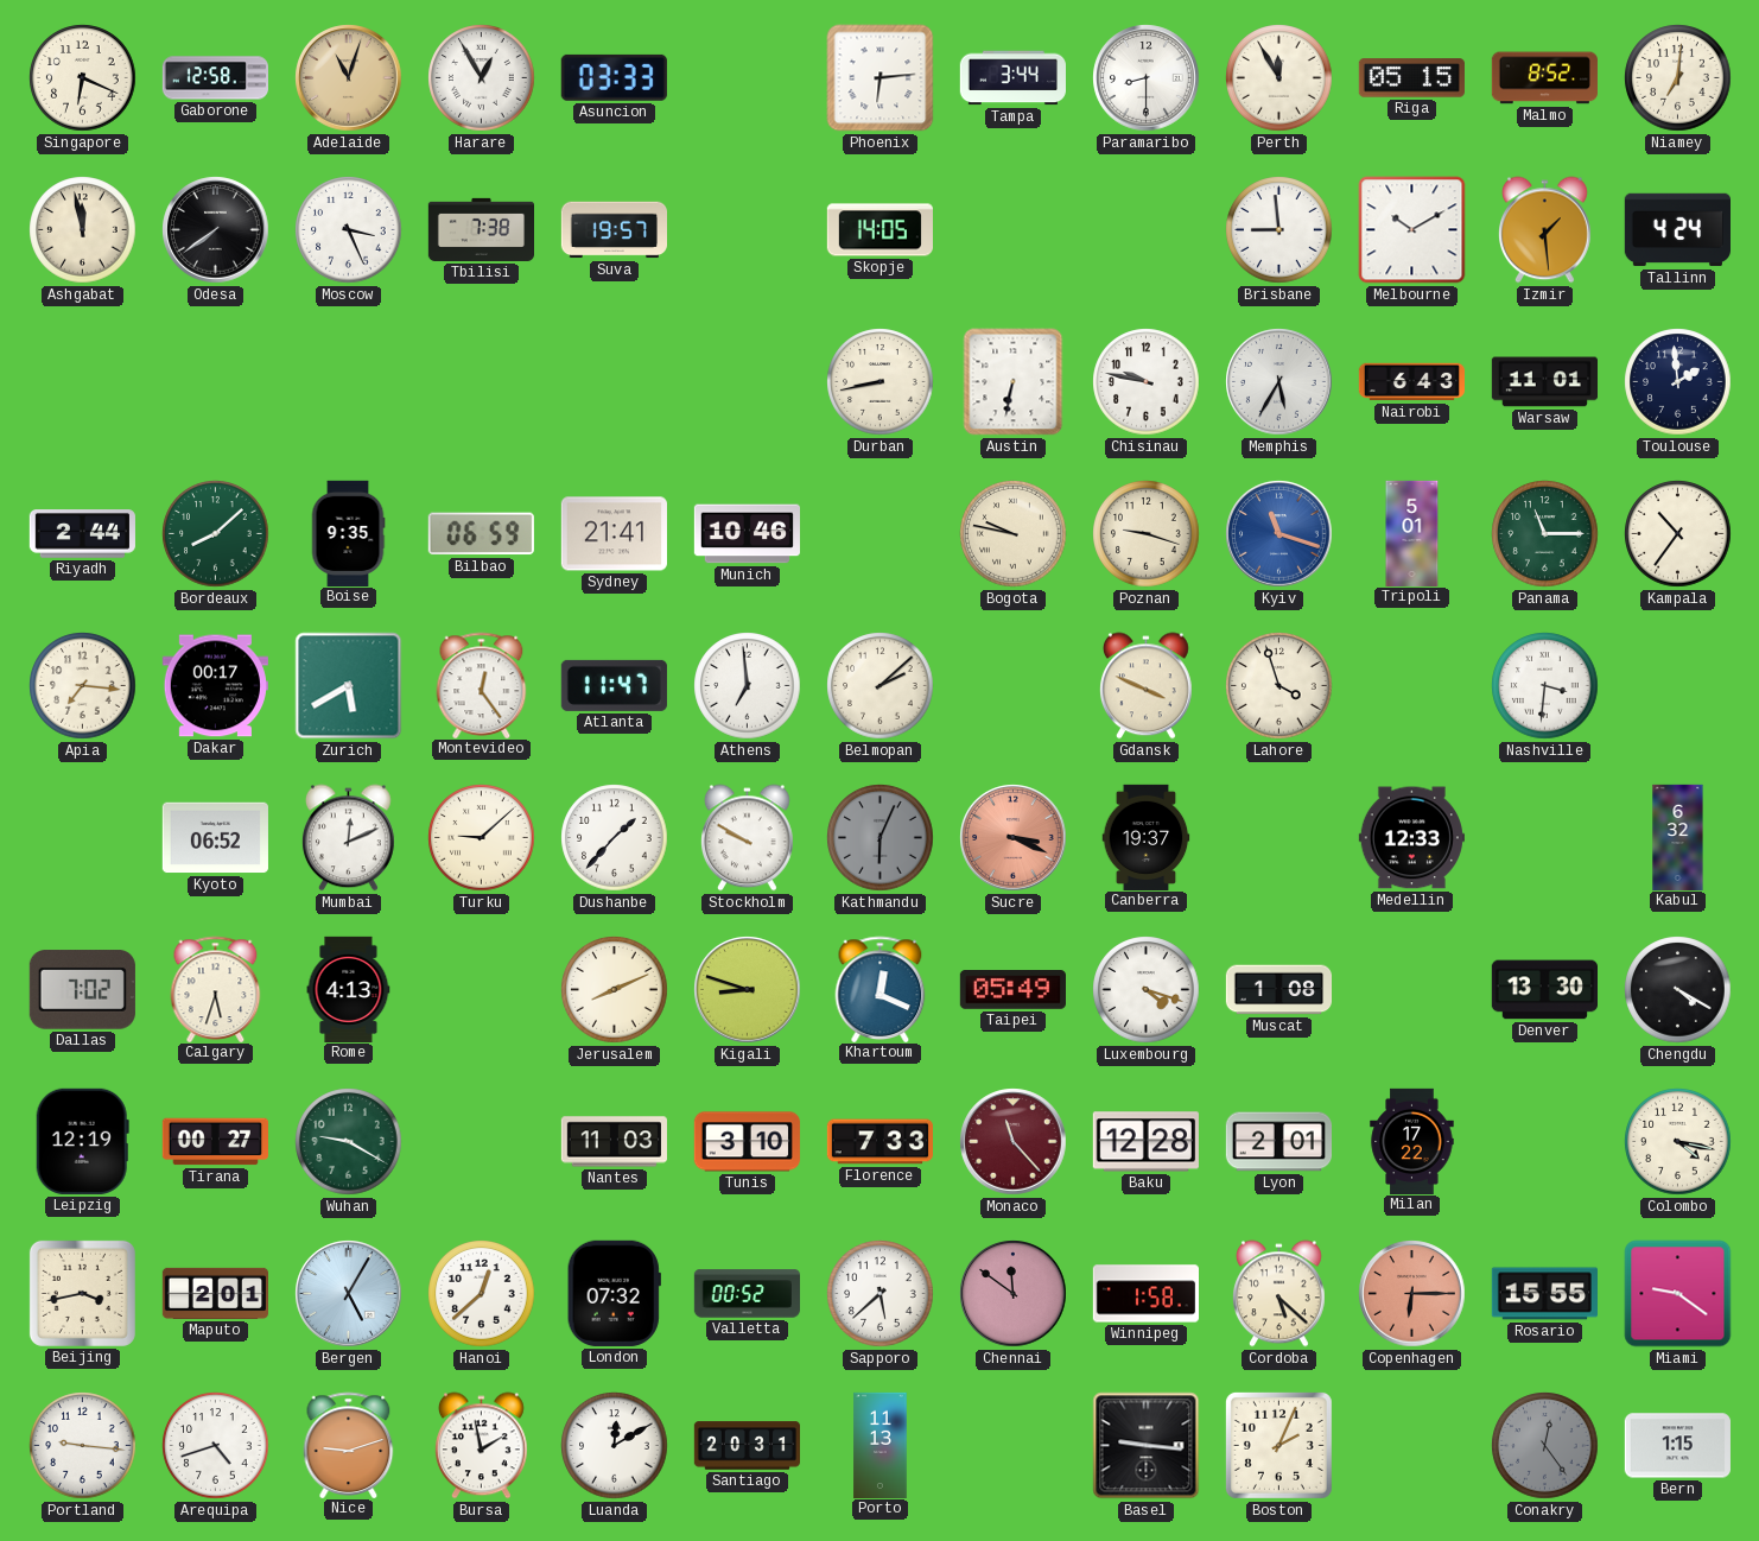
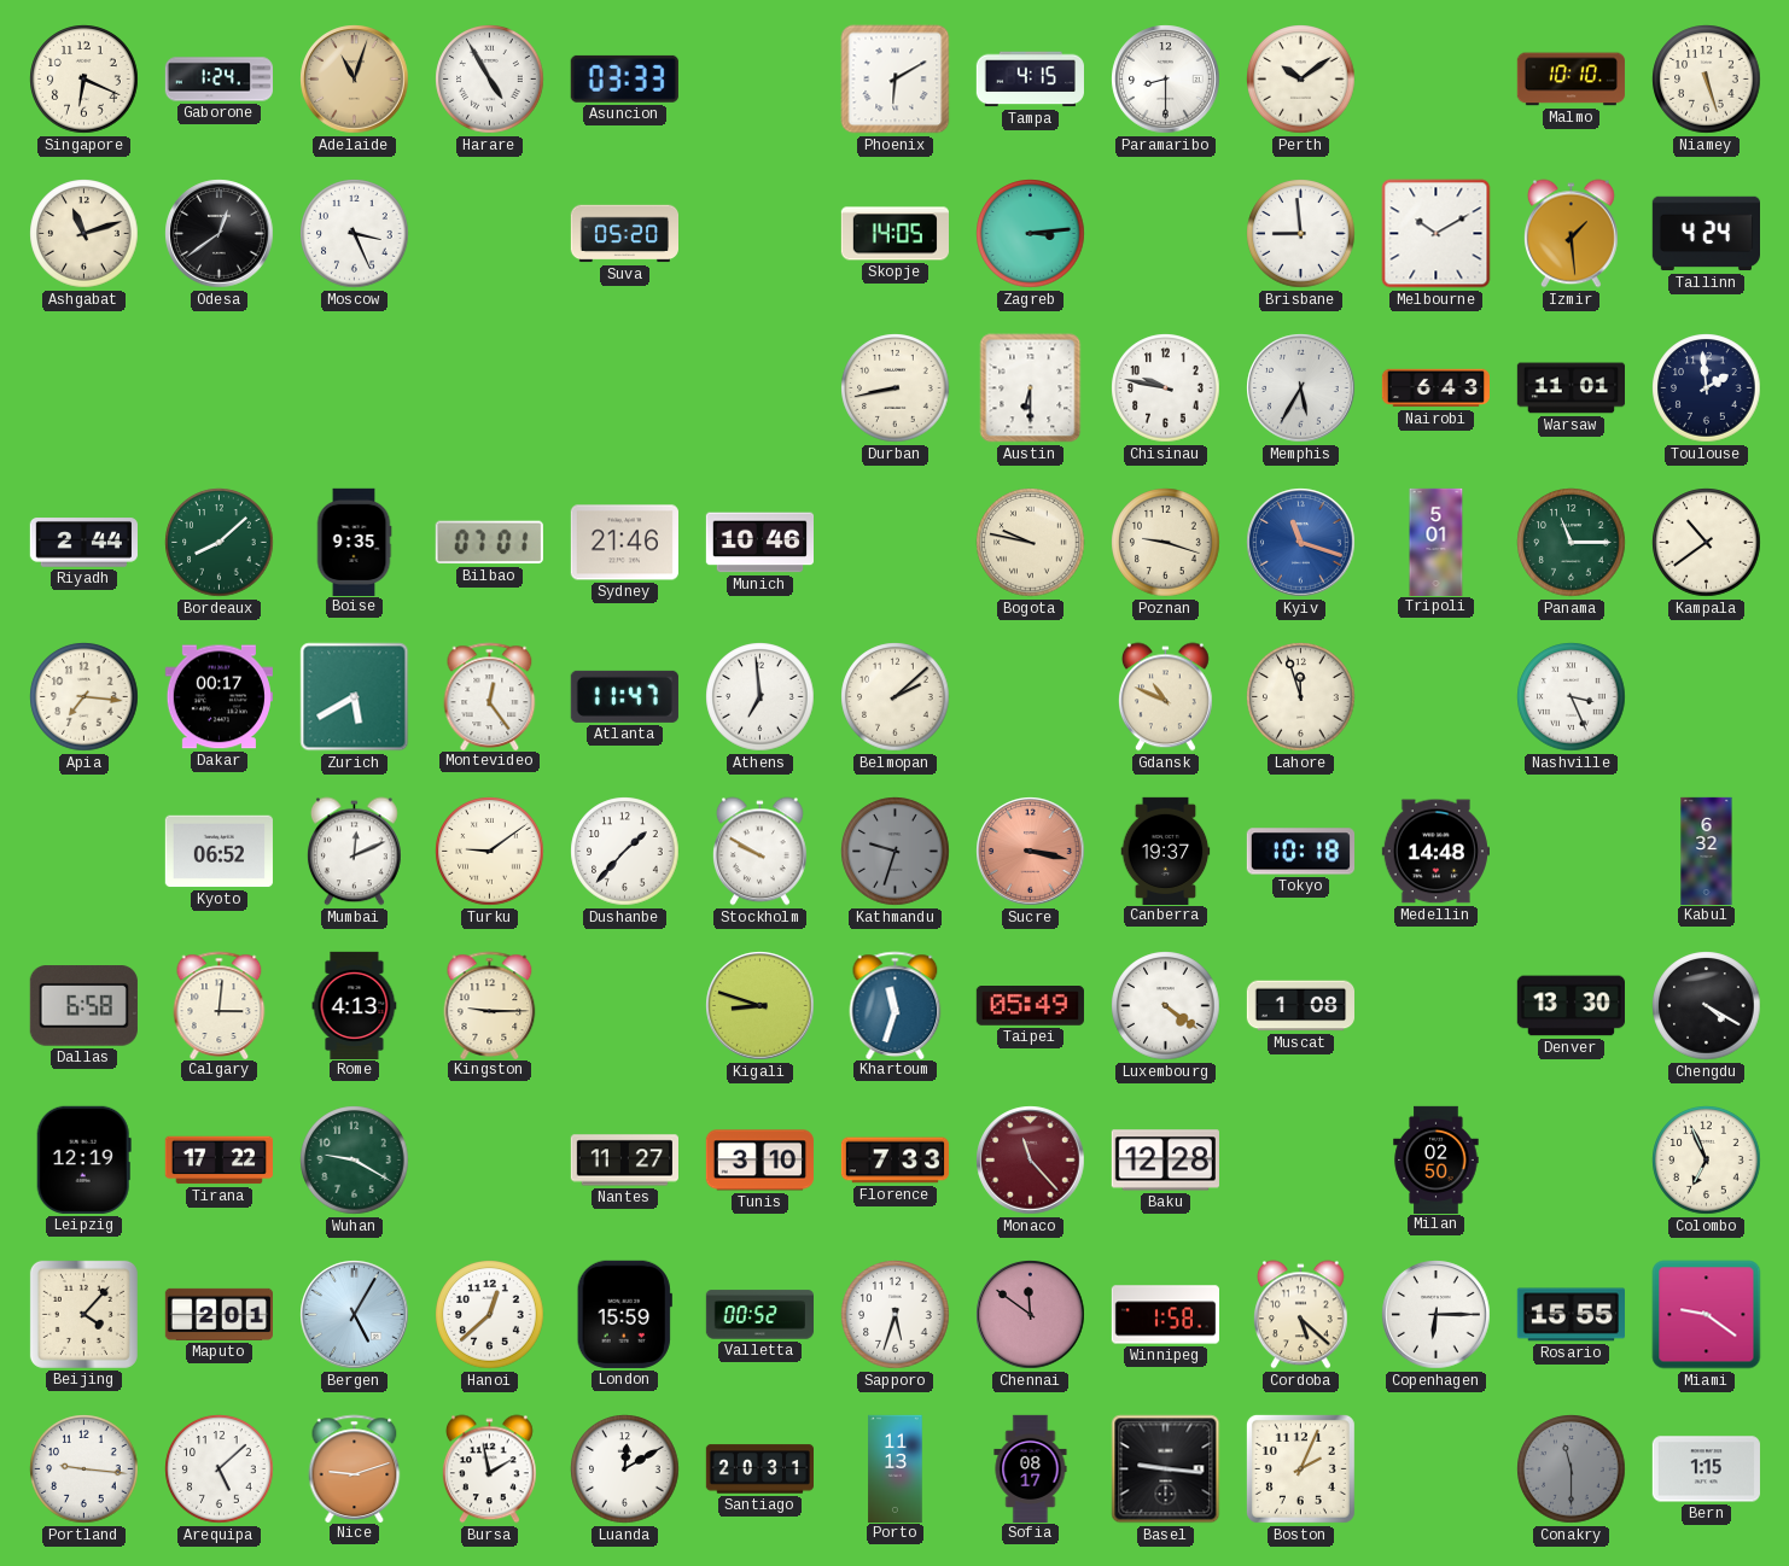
Gaborone: 12:58 -> 1:24
Harare: 12:55 -> 4:55
Phoenix: 6:14 -> 6:10
Tampa: 3:44 -> 4:15
Perth: 11:55 -> 10:09
Riga: 05:15 -> none
Malmo: 8:52 -> 10:10
Niamey: 7:01 -> 5:27
Ashgabat: 11:58 -> 11:12
Odesa: 7:39 -> 12:39
Tbilisi: 7:38 -> none
Suva: 19:57 -> 05:20
Zagreb: none -> 3:14
Austin: 6:32 -> 6:30
Bilbao: 06:59 -> 07:01
Sydney: 21:41 -> 21:46
Kampala: 10:36 -> 10:39
Gdansk: 3:49 -> 10:49
Lahore: 3:57 -> 11:57
Nashville: 3:31 -> 3:26
Turku: 9:08 -> 9:09
Kathmandu: 6:04 -> 9:33
Sucre: 3:19 -> 3:17
Tokyo: none -> 10:18
Medellin: 12:33 -> 14:48
Dallas: 7:02 -> 6:58
Calgary: 5:33 -> 3:01
Kingston: none -> 9:15
Jerusalem: 8:11 -> none
Khartoum: 12:19 -> 11:33
Luxembourg: 4:18 -> 4:21
Tirana: 00:27 -> 17:22
Nantes: 11:03 -> 11:27
Lyon: 2:01 -> none
Milan: 17:22 -> 02:50
Colombo: 4:17 -> 6:56
Beijing: 3:43 -> 4:07
London: 07:32 -> 15:59
Sapporo: 5:38 -> 5:33
Copenhagen dial: salmon -> white
Arequipa: 4:42 -> 5:08
Sofia: none -> 08:17
Conakry: 12:24 -> 11:30
